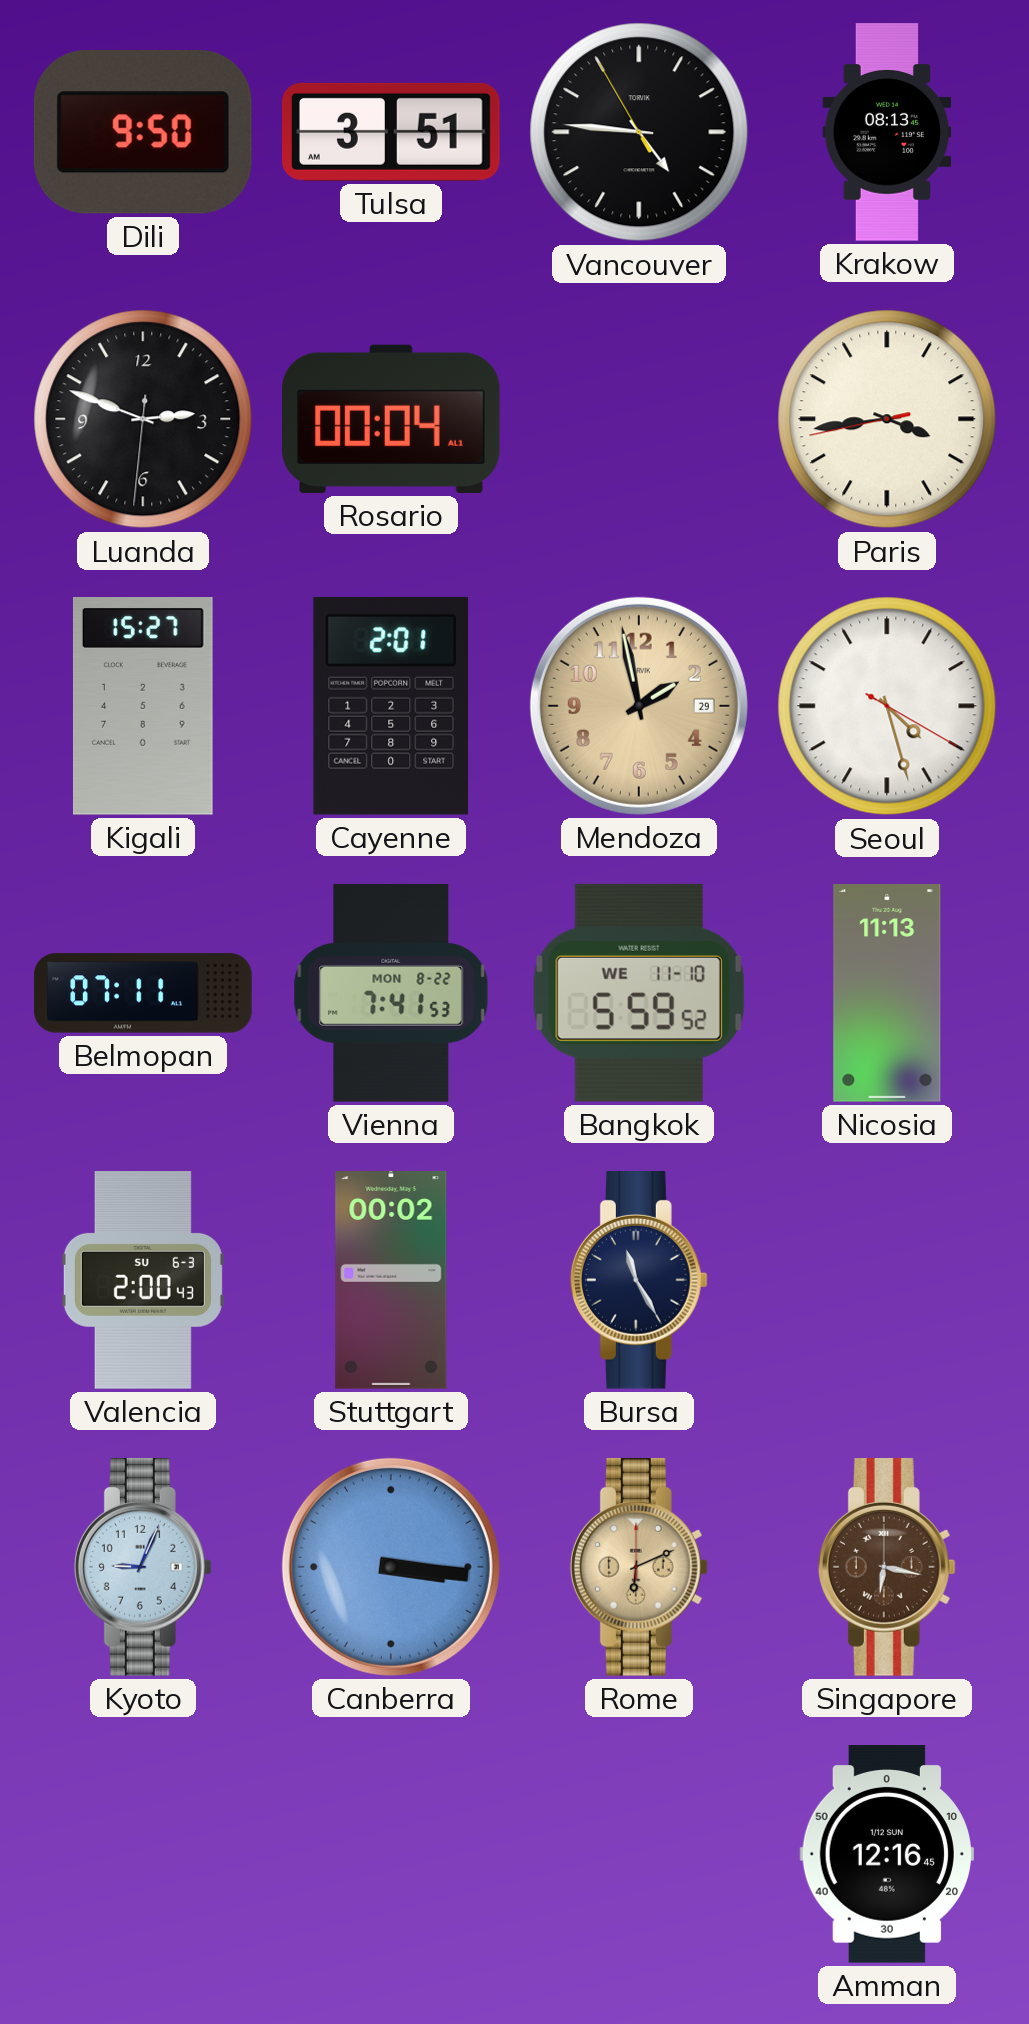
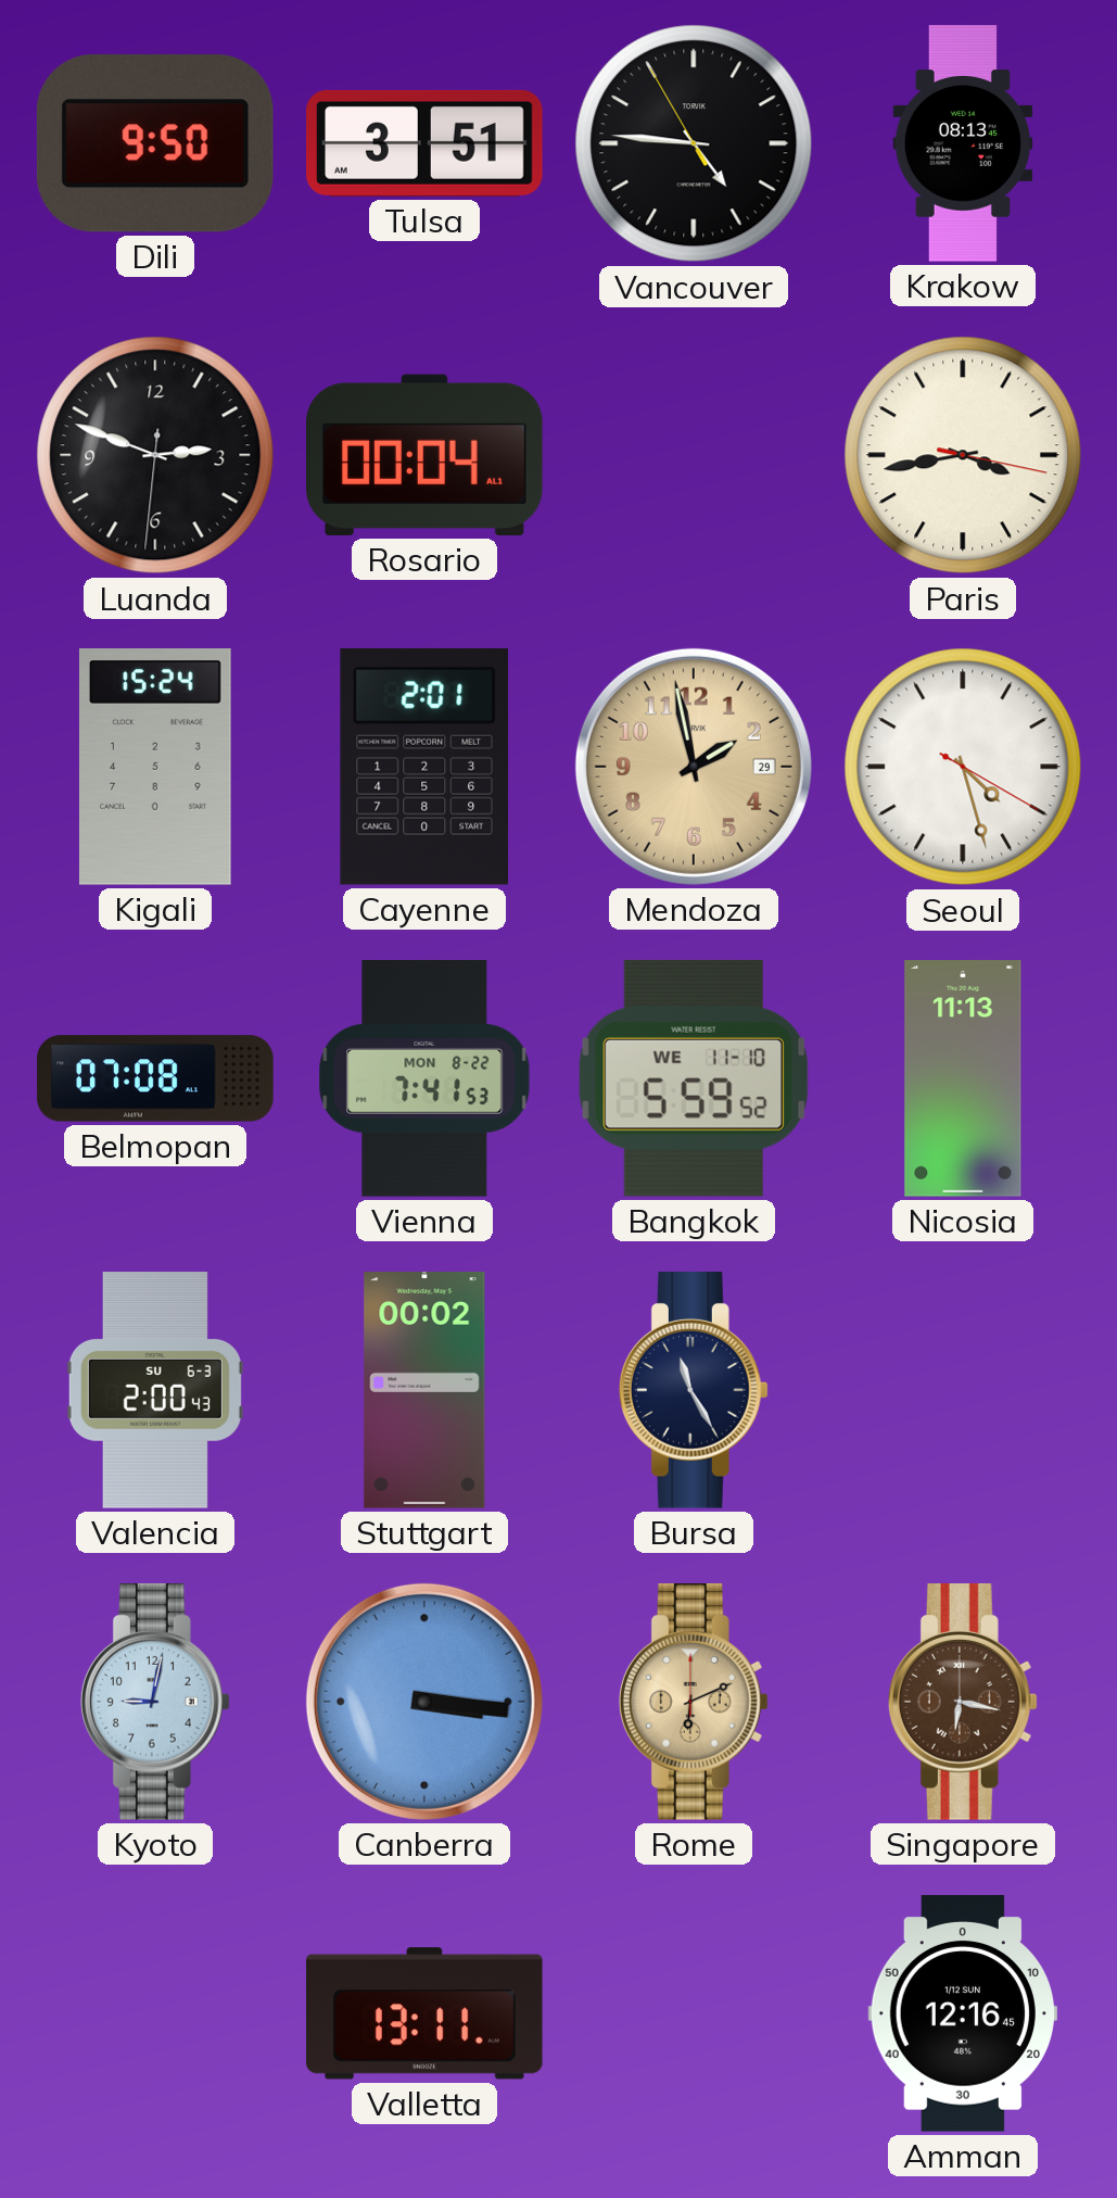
Paris: 3:43:43 -> 3:43:17
Kigali: 15:27 -> 15:24
Belmopan: 07:11 -> 07:08
Kyoto: 9:04 -> 9:02
Valletta: none -> 13:11
